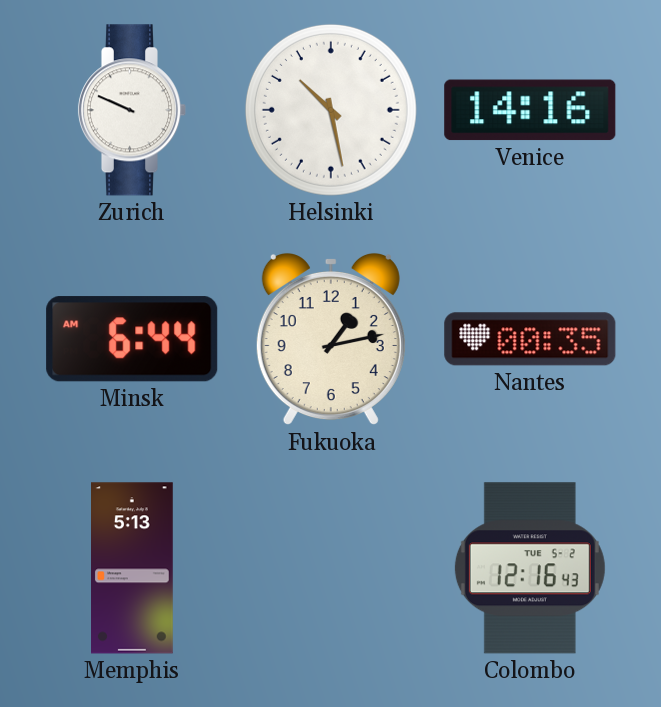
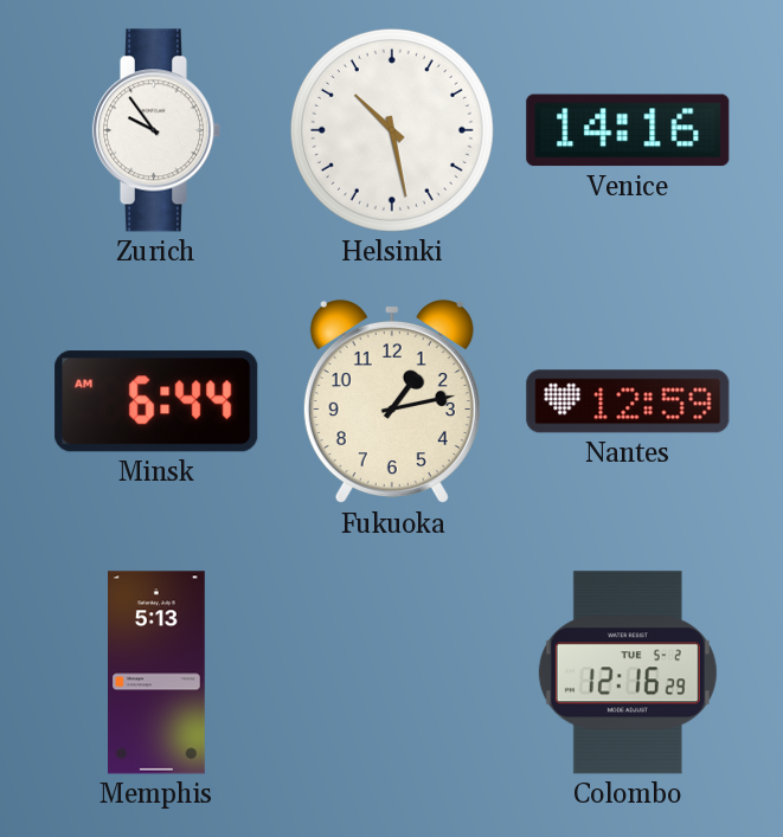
Zurich: 9:49 -> 9:54
Nantes: 00:35 -> 12:59
Colombo: 12:16:43 -> 12:16:29
